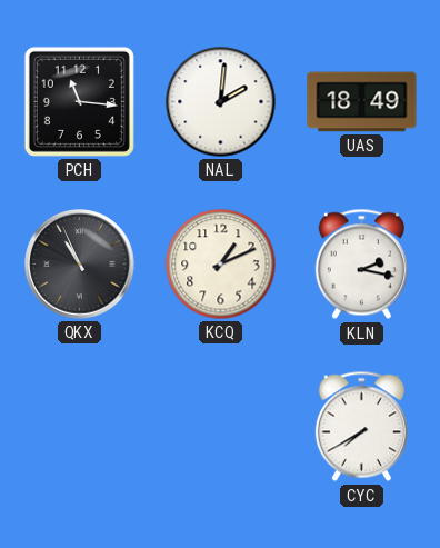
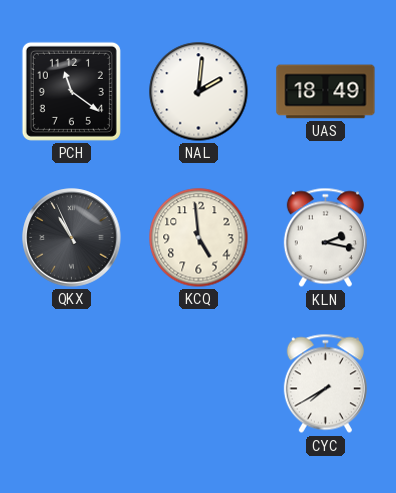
PCH: 11:16 -> 11:21
KCQ: 1:11 -> 4:59
